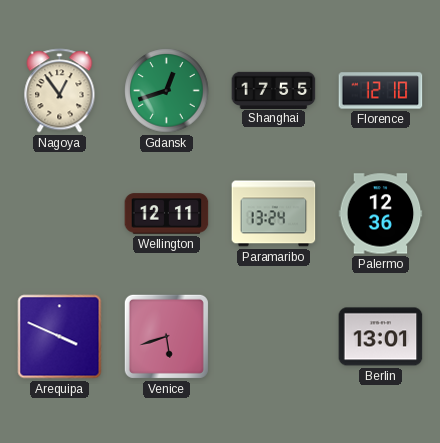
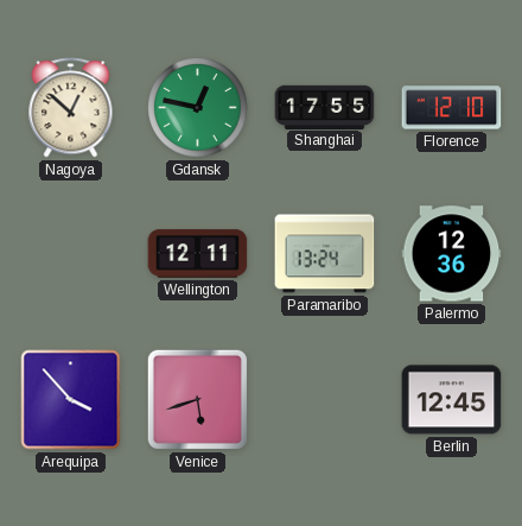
Nagoya: 12:54 -> 12:52
Gdansk: 12:42 -> 12:47
Arequipa: 3:49 -> 3:53
Berlin: 13:01 -> 12:45
